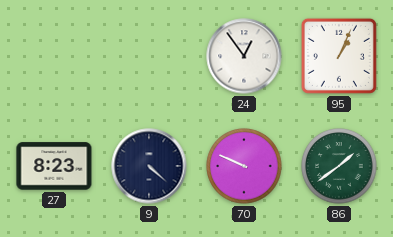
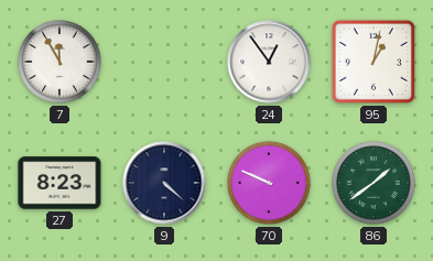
7: none -> 11:55
95: 1:04 -> 1:02
